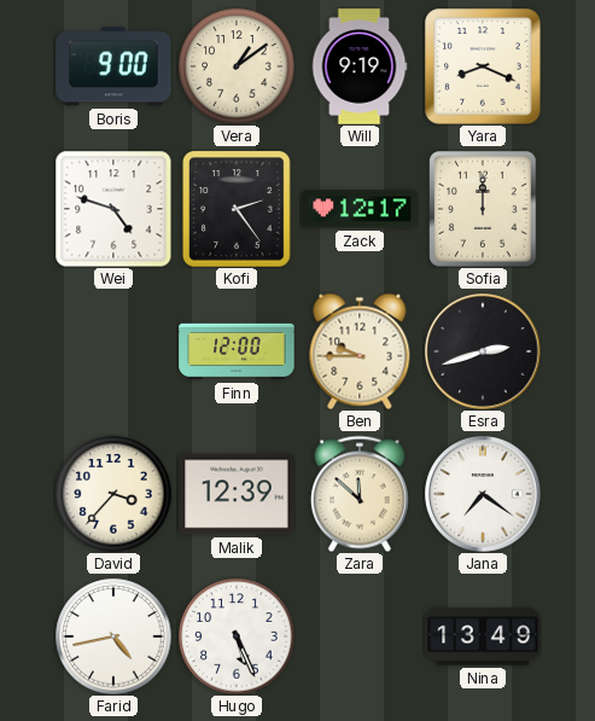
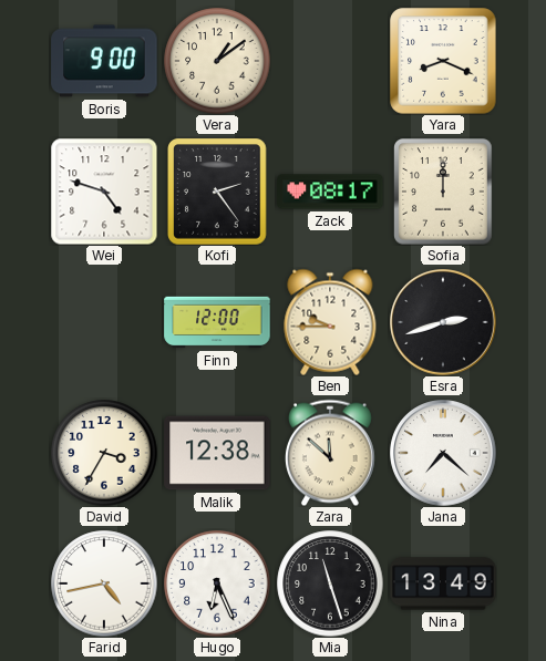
Will: 9:19 -> none
Zack: 12:17 -> 08:17
David: 3:37 -> 3:35
Malik: 12:39 -> 12:38
Jana: 7:21 -> 7:22
Hugo: 5:26 -> 6:26
Mia: none -> 11:27
